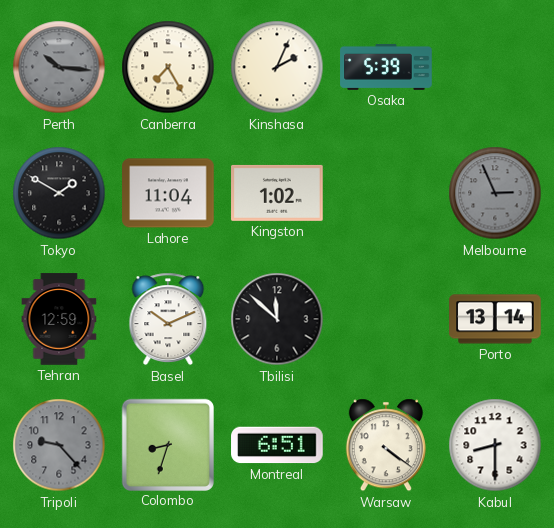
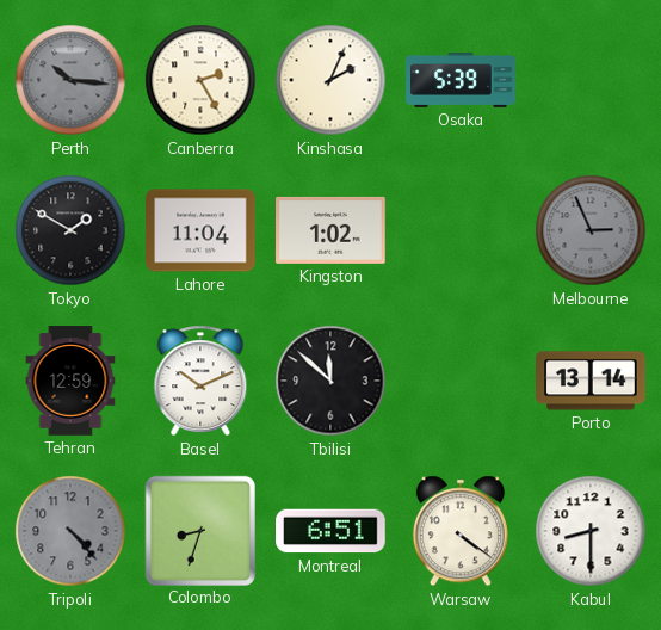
Canberra: 7:25 -> 2:25
Tripoli: 9:23 -> 4:23
